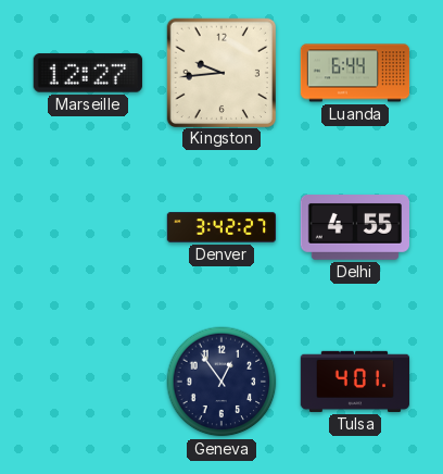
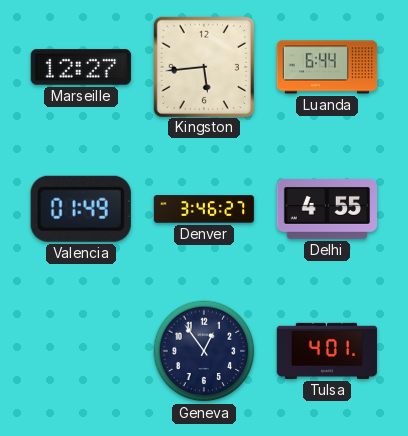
Kingston: 9:44 -> 5:44
Valencia: none -> 01:49
Denver: 3:42 -> 3:46
